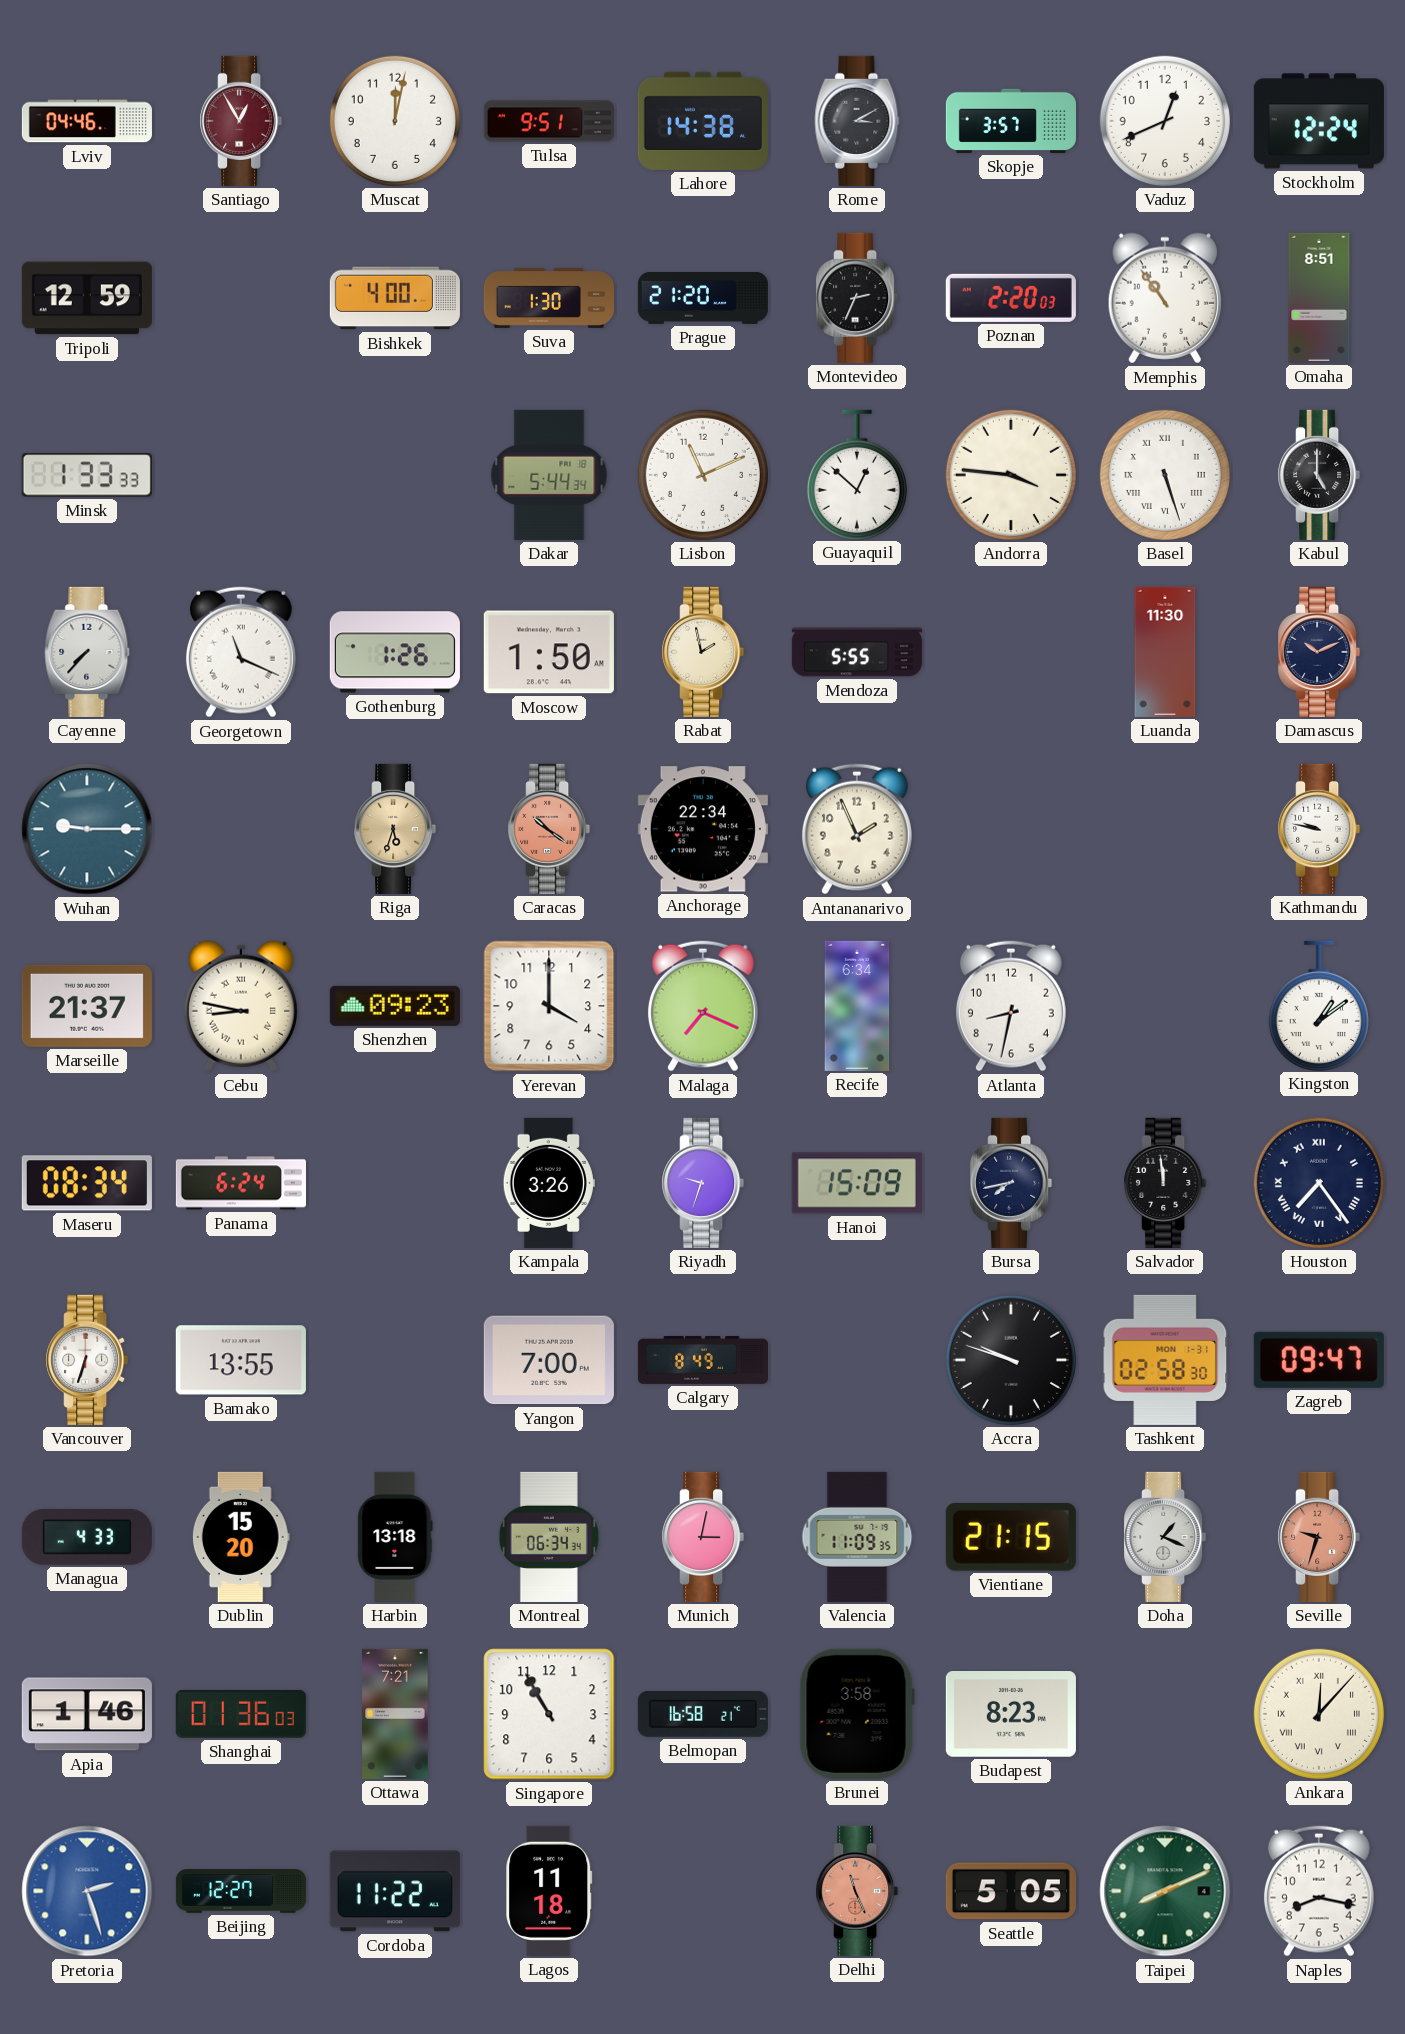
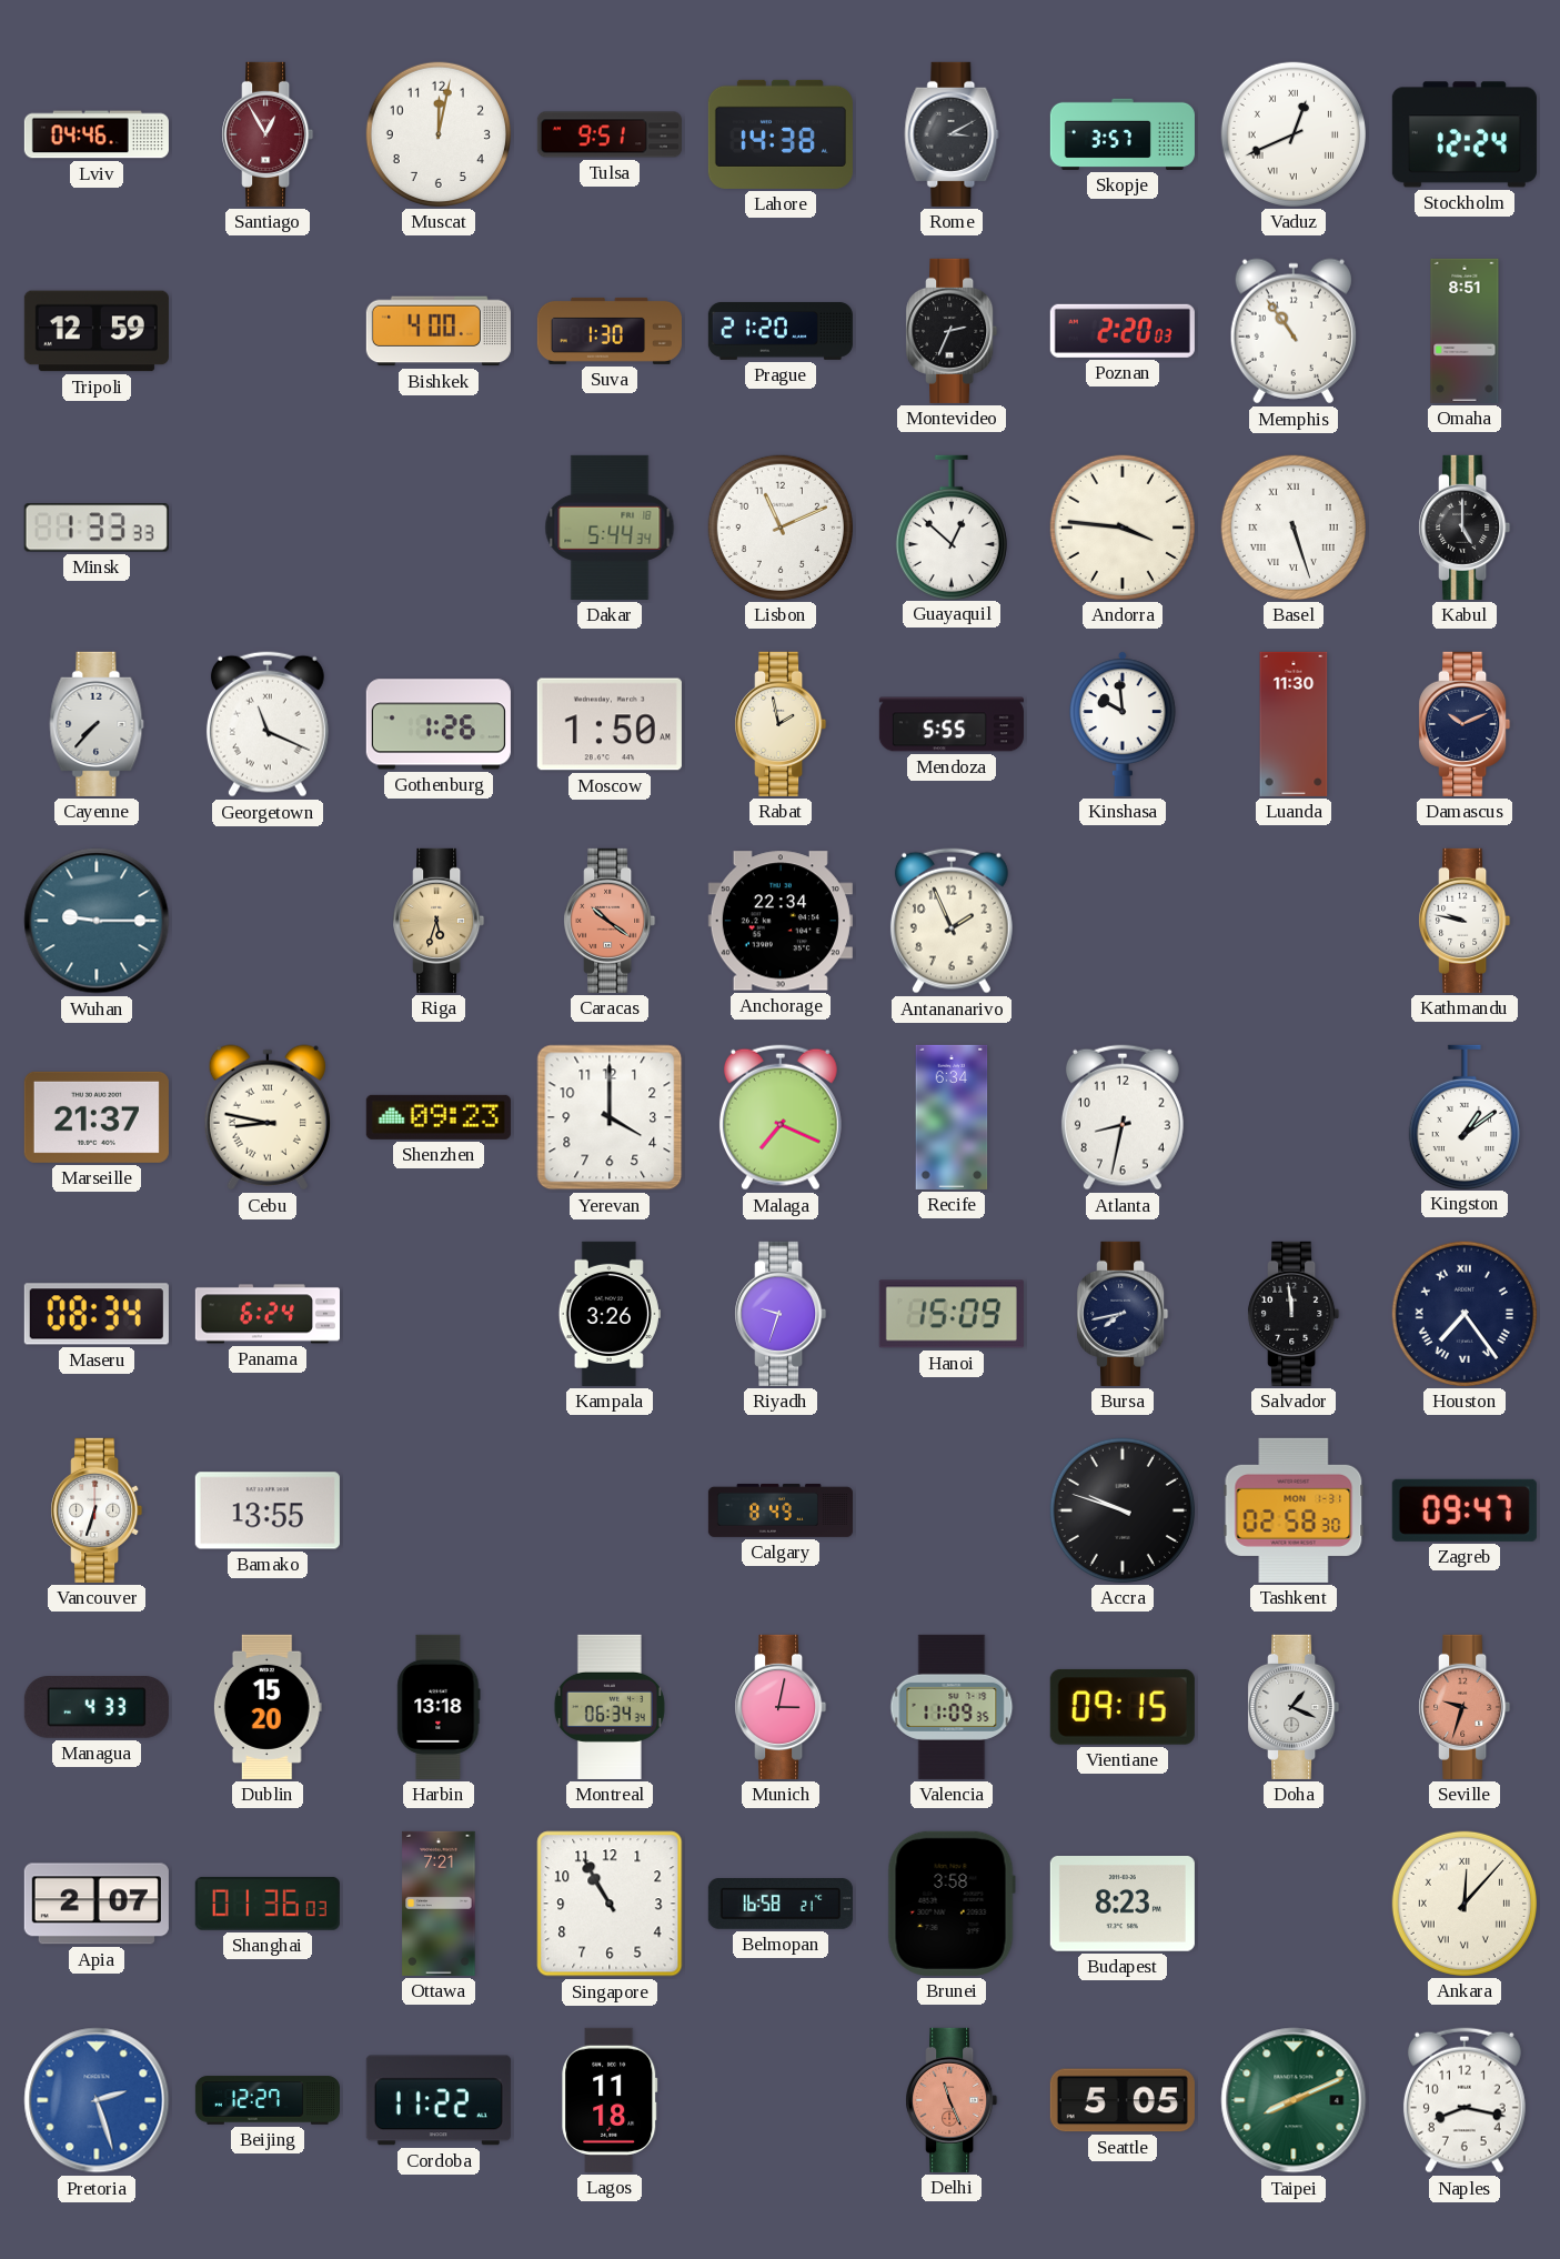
Vaduz numerals: Arabic -> Roman
Kinshasa: none -> 9:59
Yangon: 7:00 -> none
Vientiane: 21:15 -> 09:15
Apia: 1:46 -> 2:07
